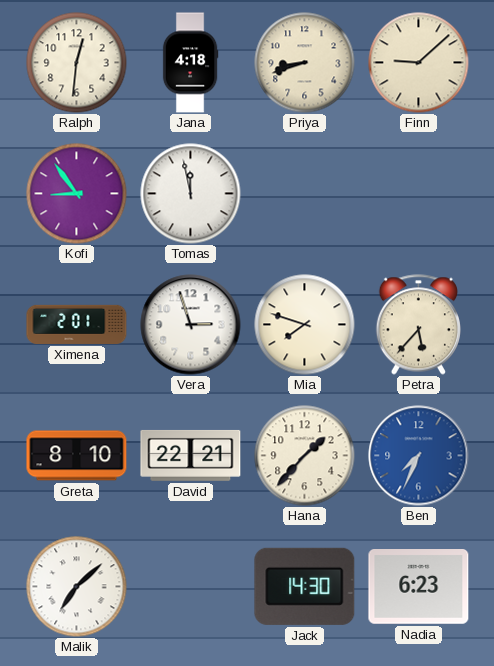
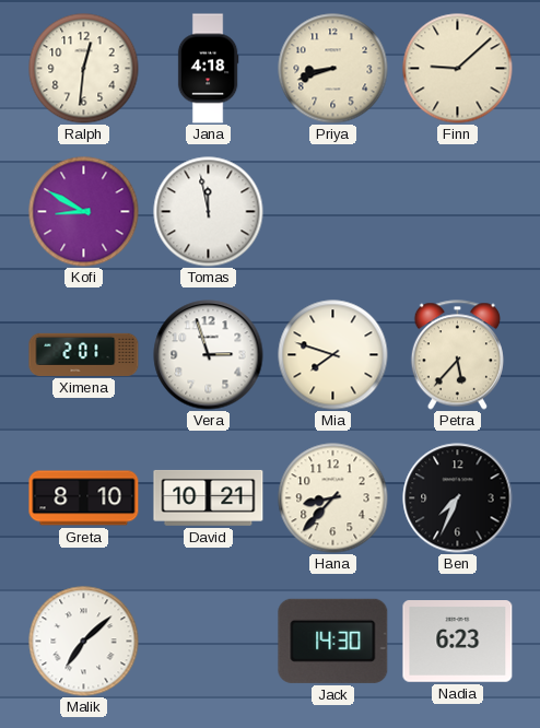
Kofi: 8:54 -> 8:50
David: 22:21 -> 10:21
Hana: 1:37 -> 8:37
Ben dial: blue -> black
